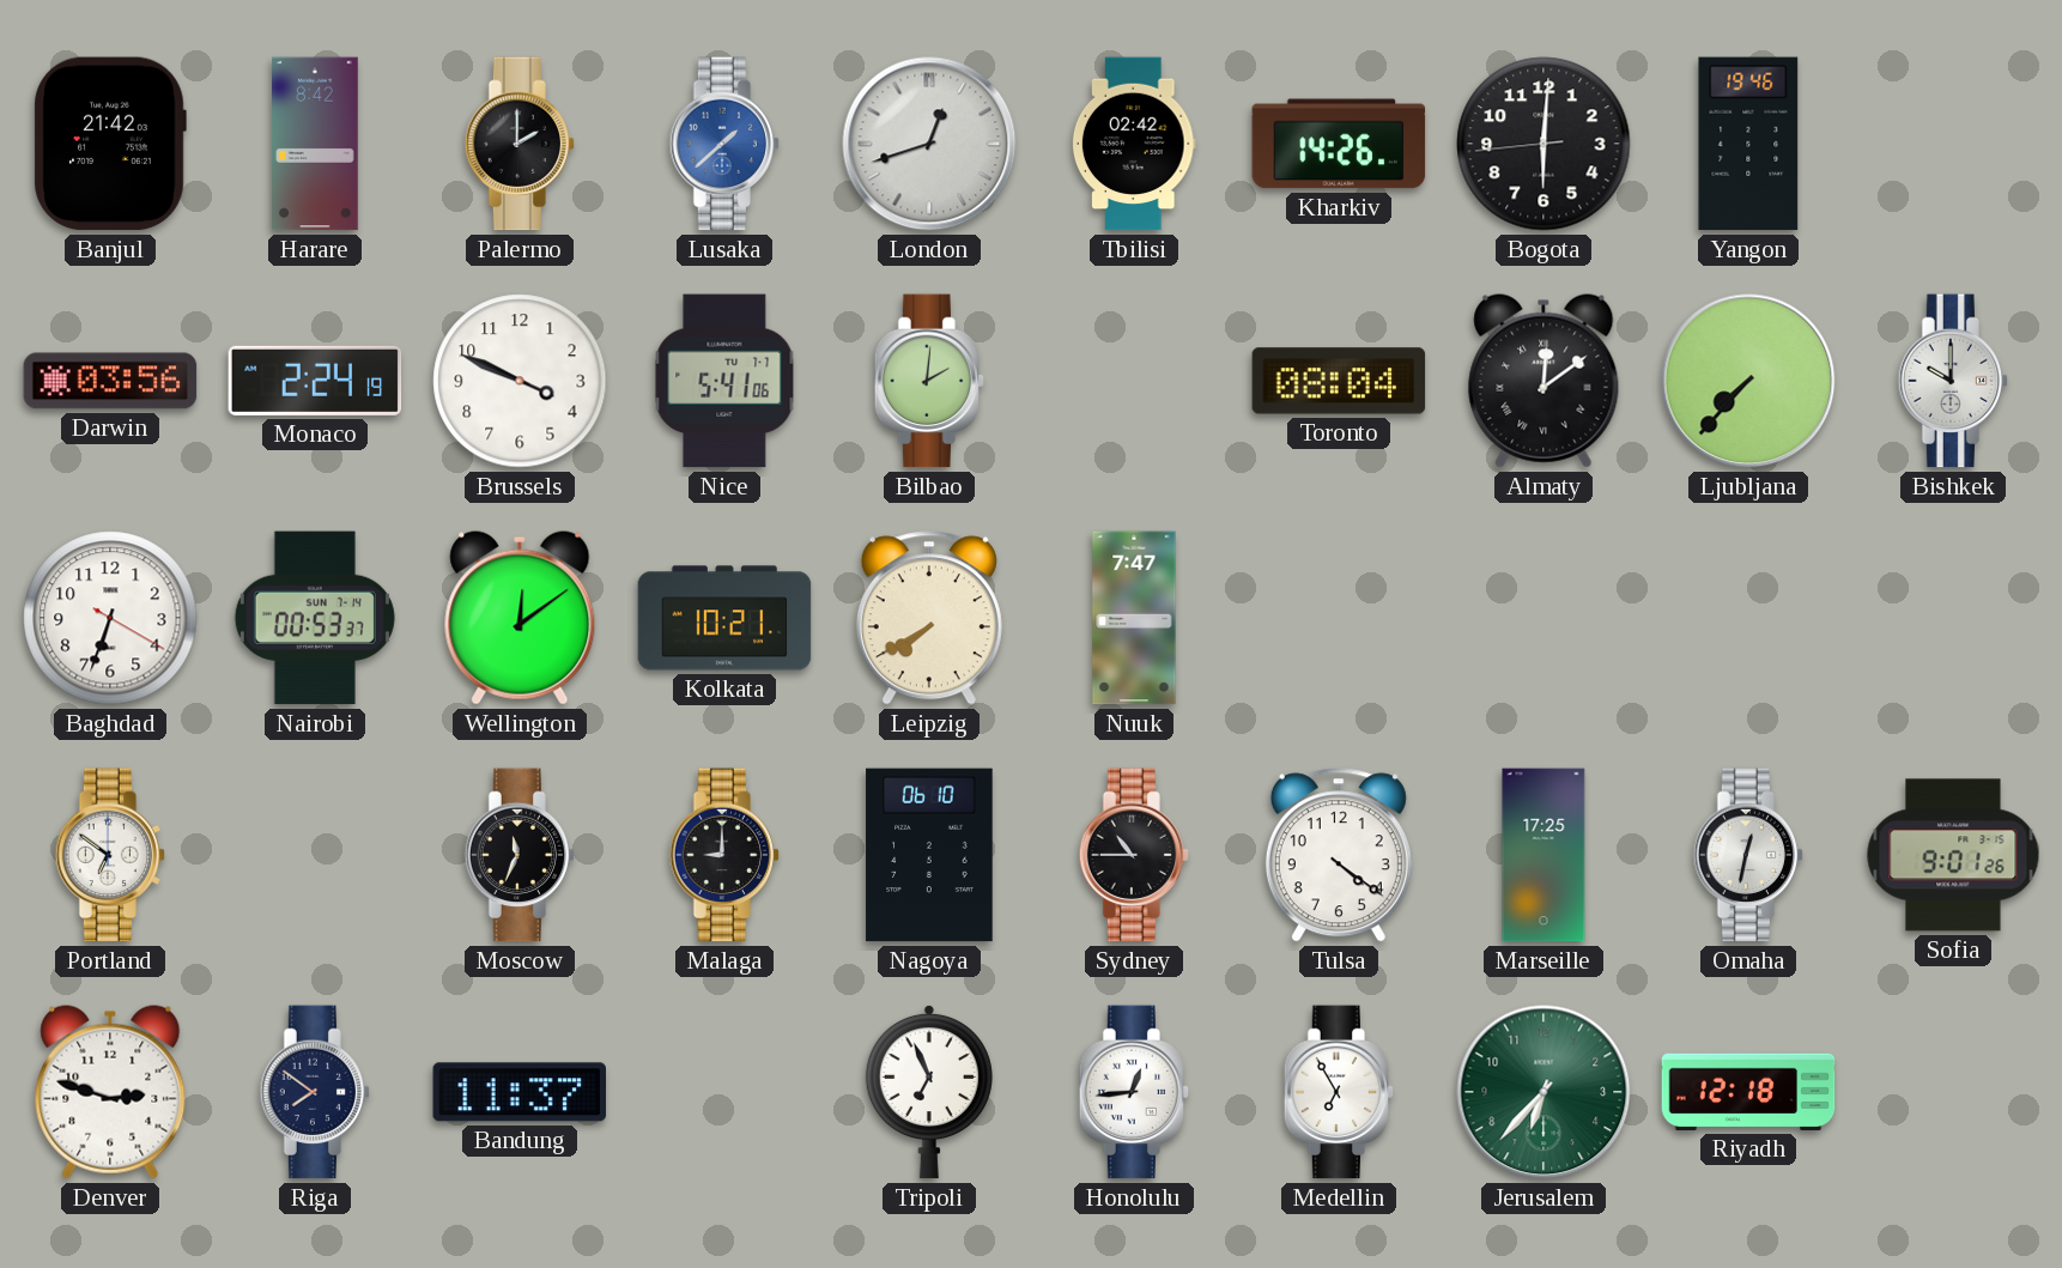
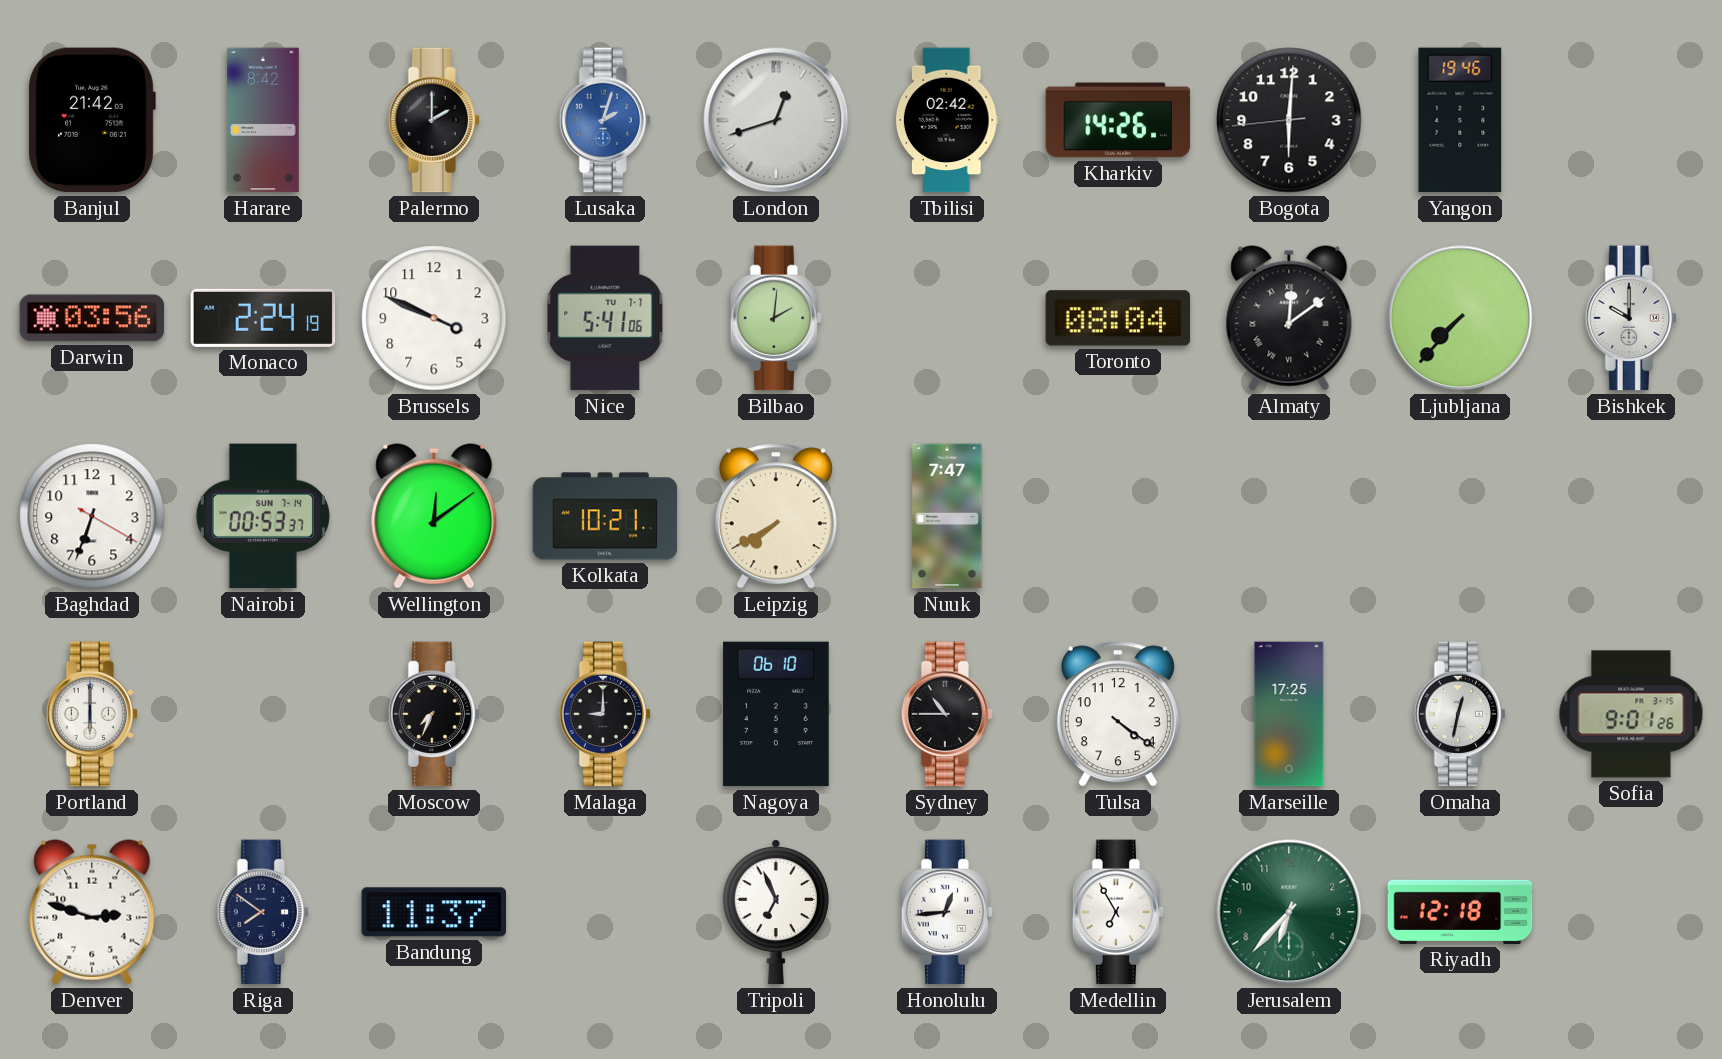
Lusaka: 1:38 -> 2:03
Portland: 6:51 -> 6:00
Moscow: 11:34 -> 7:34
